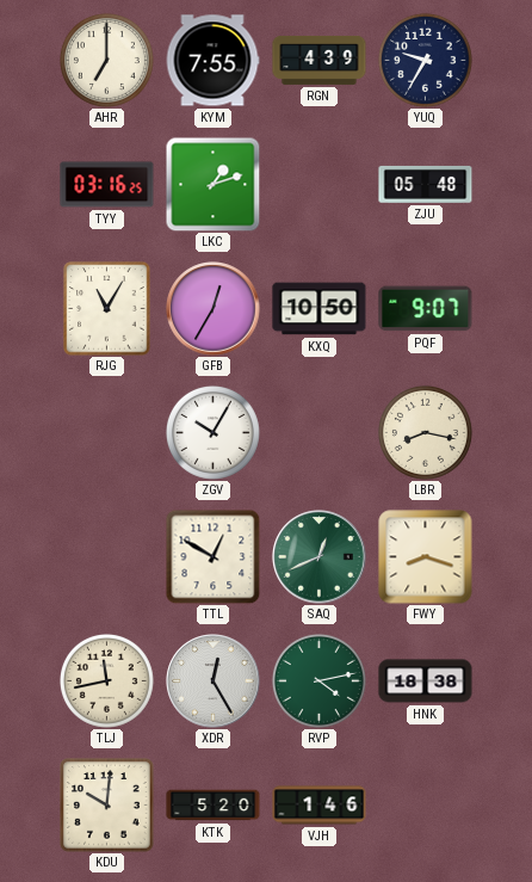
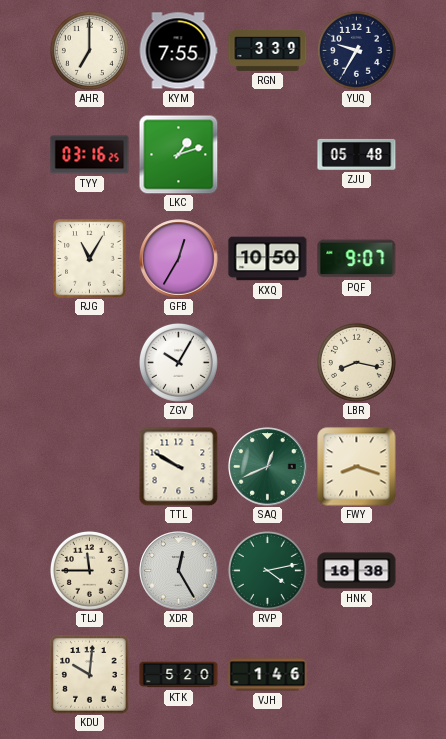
RGN: 4:39 -> 3:39
TTL: 12:50 -> 9:50
TLJ: 11:43 -> 11:45
